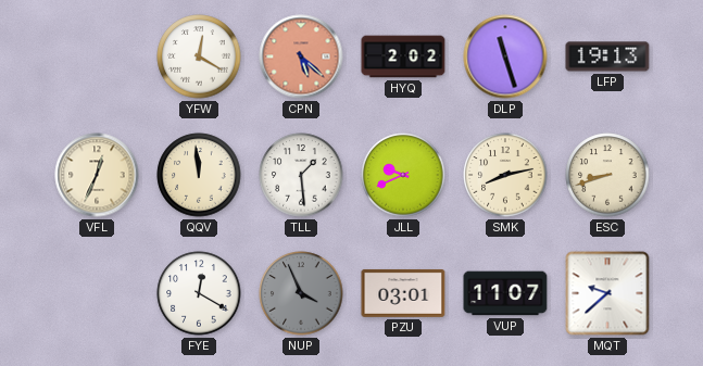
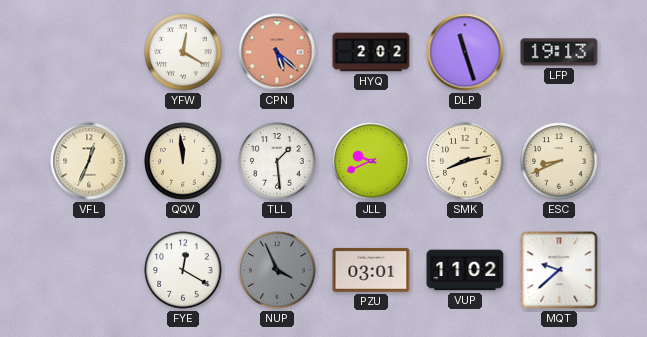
ESC: 8:42 -> 8:41
VUP: 11:07 -> 11:02
